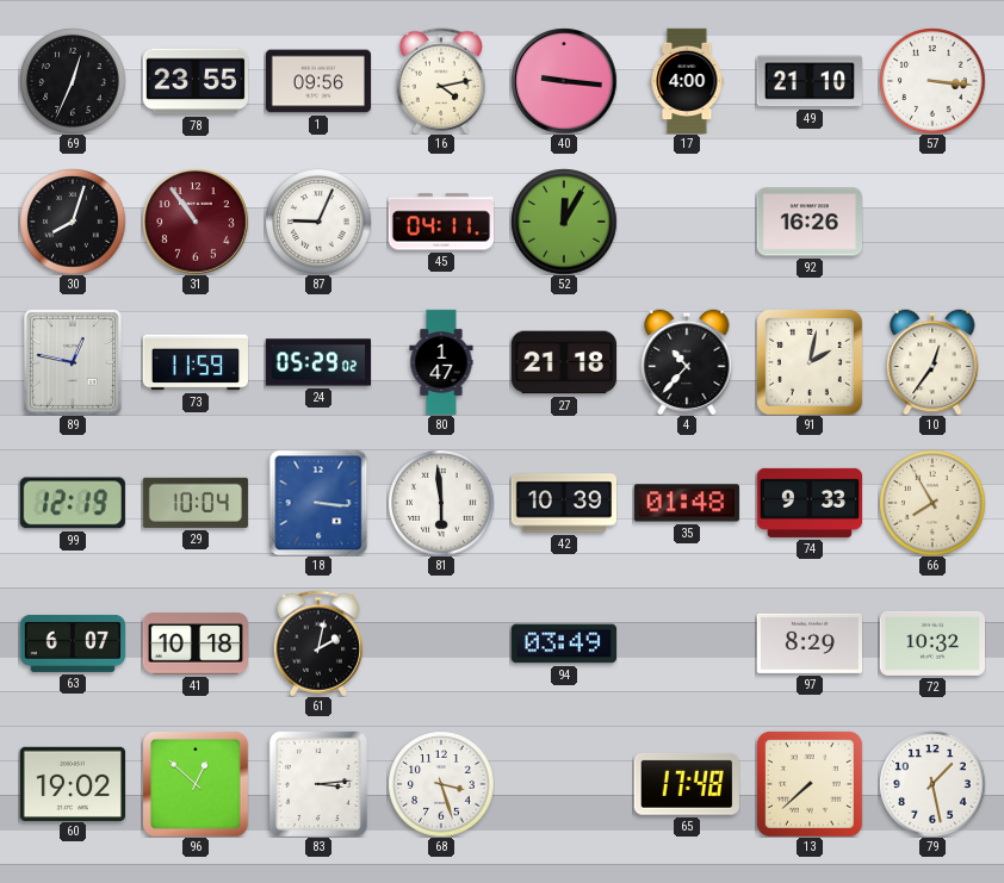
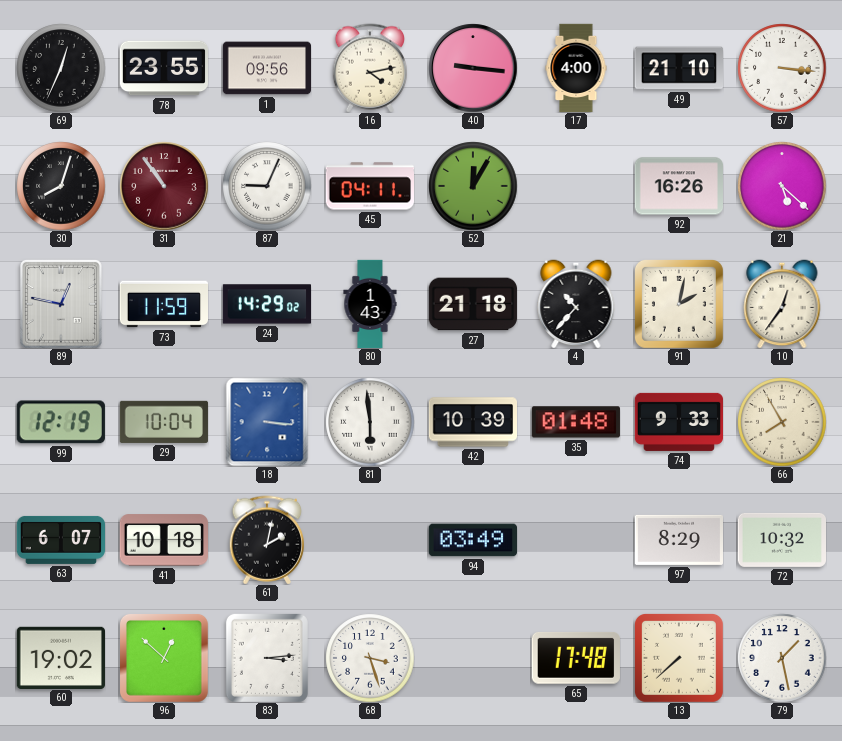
21: none -> 5:22
24: 05:29 -> 14:29
80: 1:47 -> 1:43
